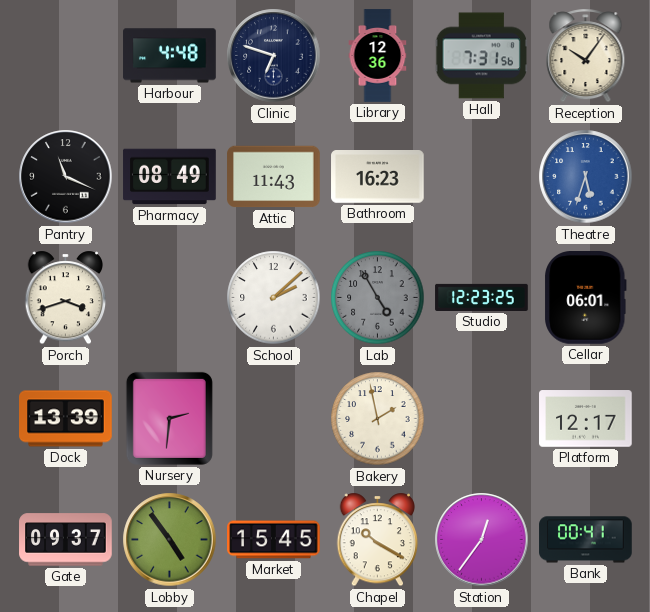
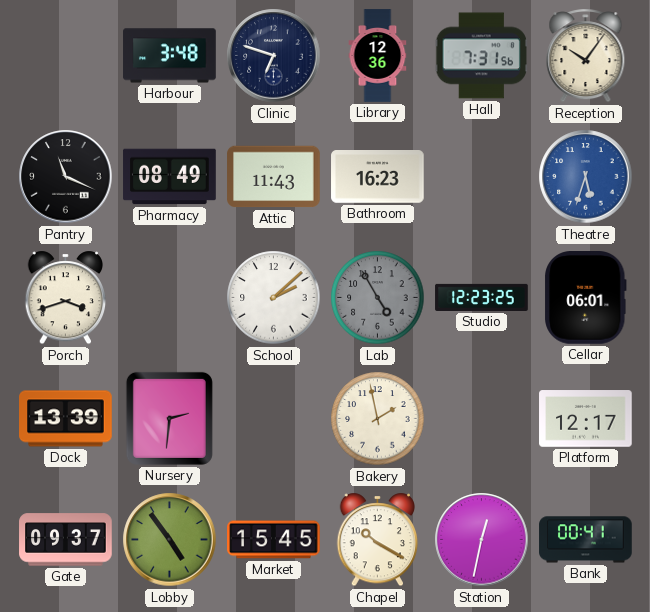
Harbour: 4:48 -> 3:48
Station: 12:36 -> 12:32
